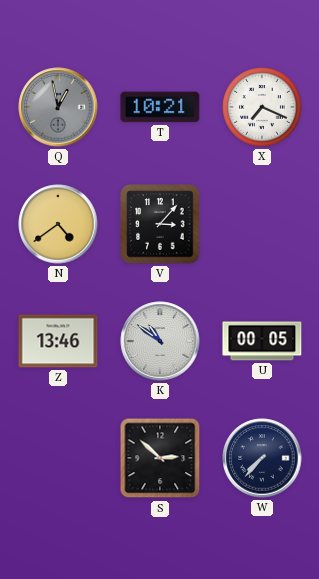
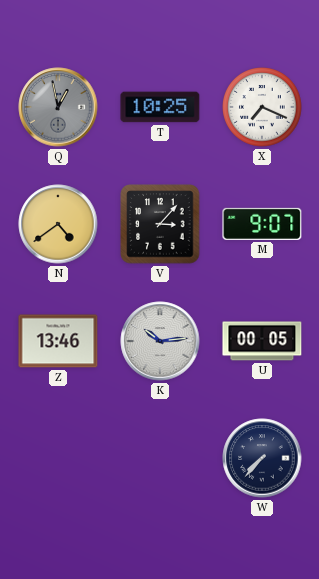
T: 10:21 -> 10:25
M: none -> 9:07
K: 10:51 -> 10:14
S: 2:52 -> none
